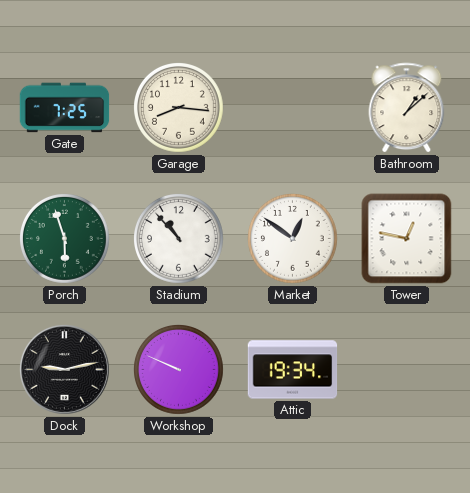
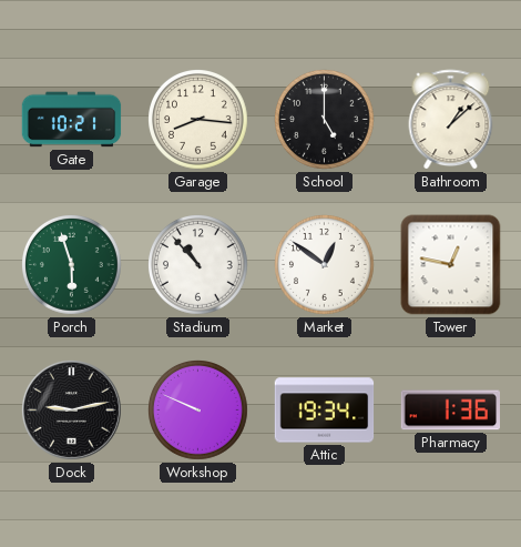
Gate: 7:25 -> 10:21
School: none -> 5:00
Pharmacy: none -> 1:36
